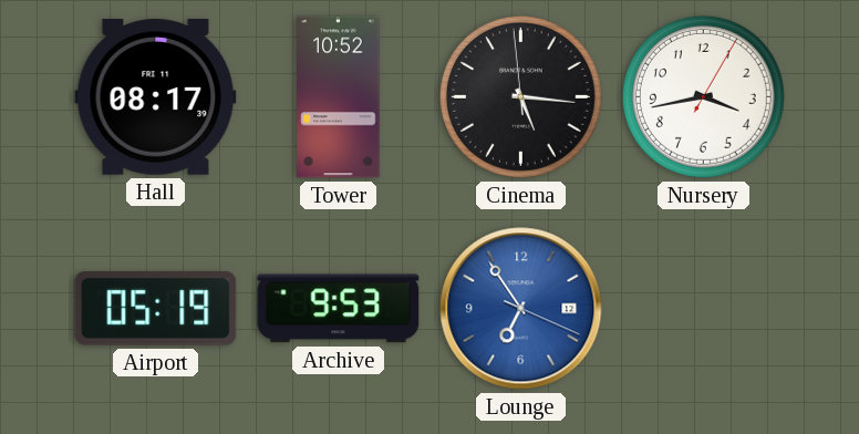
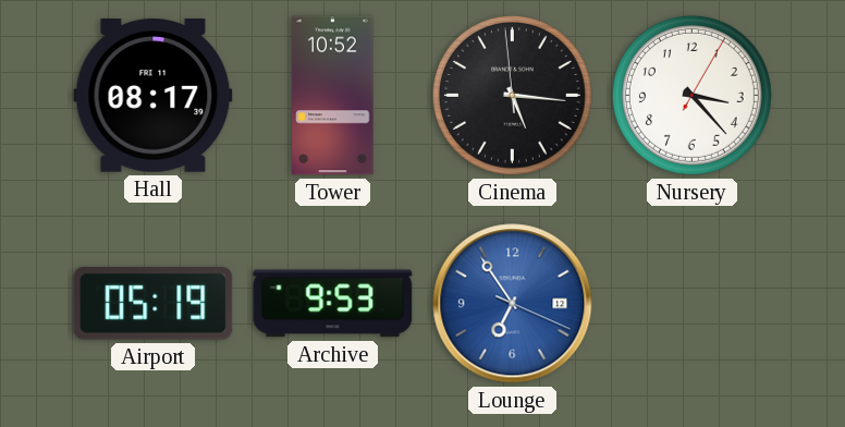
Nursery: 3:43 -> 3:23
